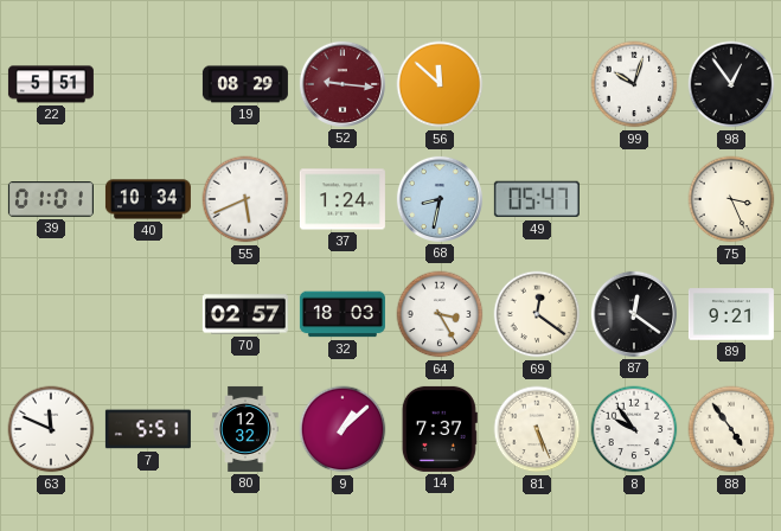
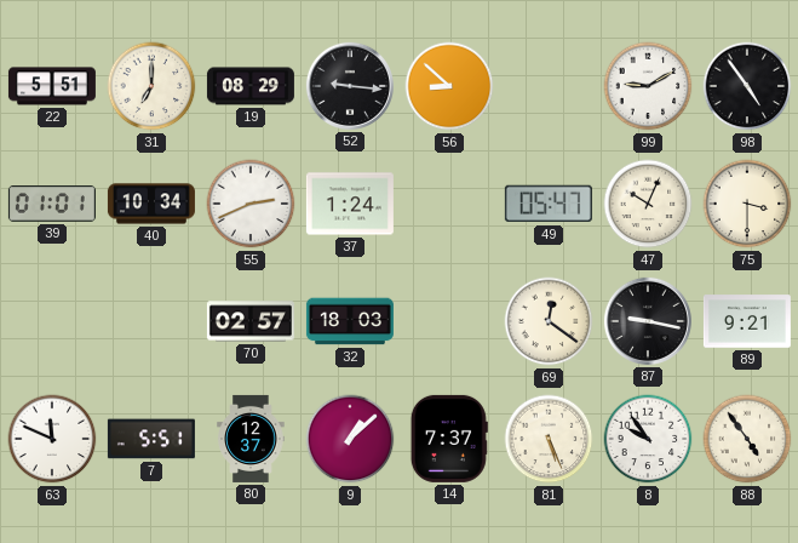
31: none -> 7:00
52 dial: burgundy -> black
56: 11:52 -> 8:52
99: 10:03 -> 9:10
98: 12:54 -> 4:54
55: 5:41 -> 2:41
68: 8:32 -> none
47: none -> 10:04
75: 3:26 -> 3:30
64: 3:25 -> none
87: 12:21 -> 9:17
80: 12:32 -> 12:37
